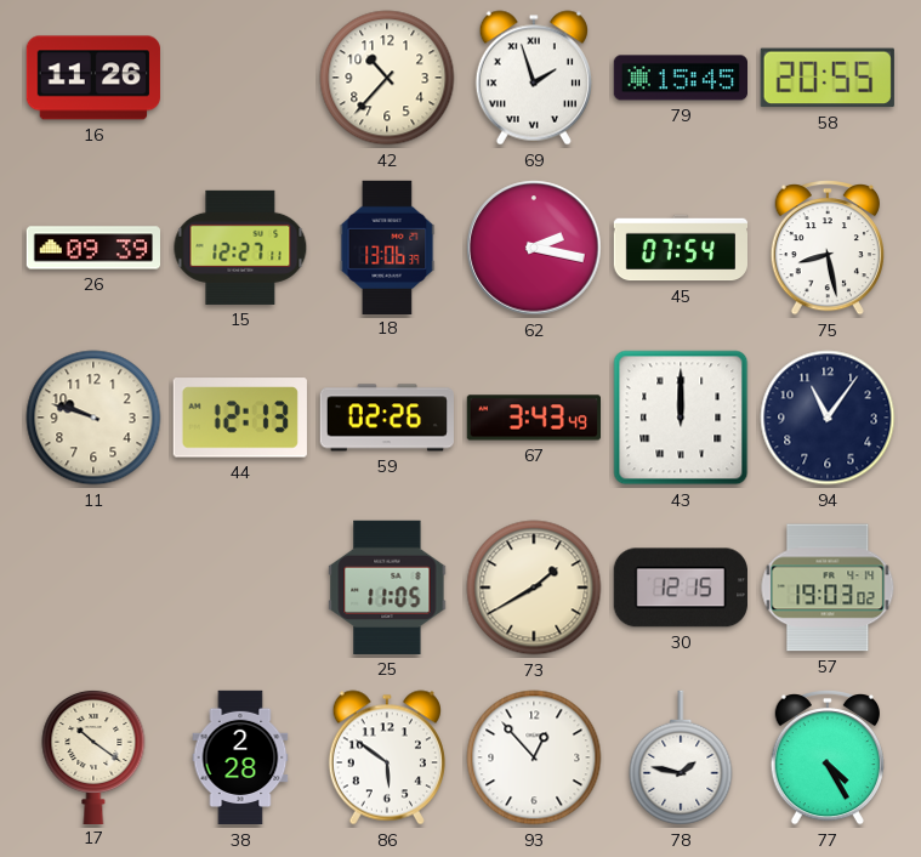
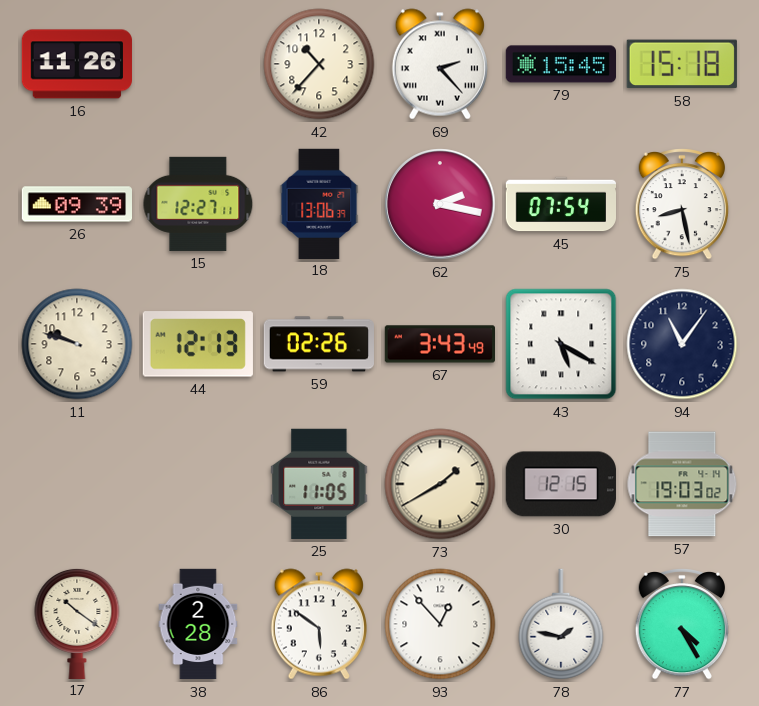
69: 1:57 -> 2:23
58: 20:55 -> 15:18
43: 12:00 -> 5:20
